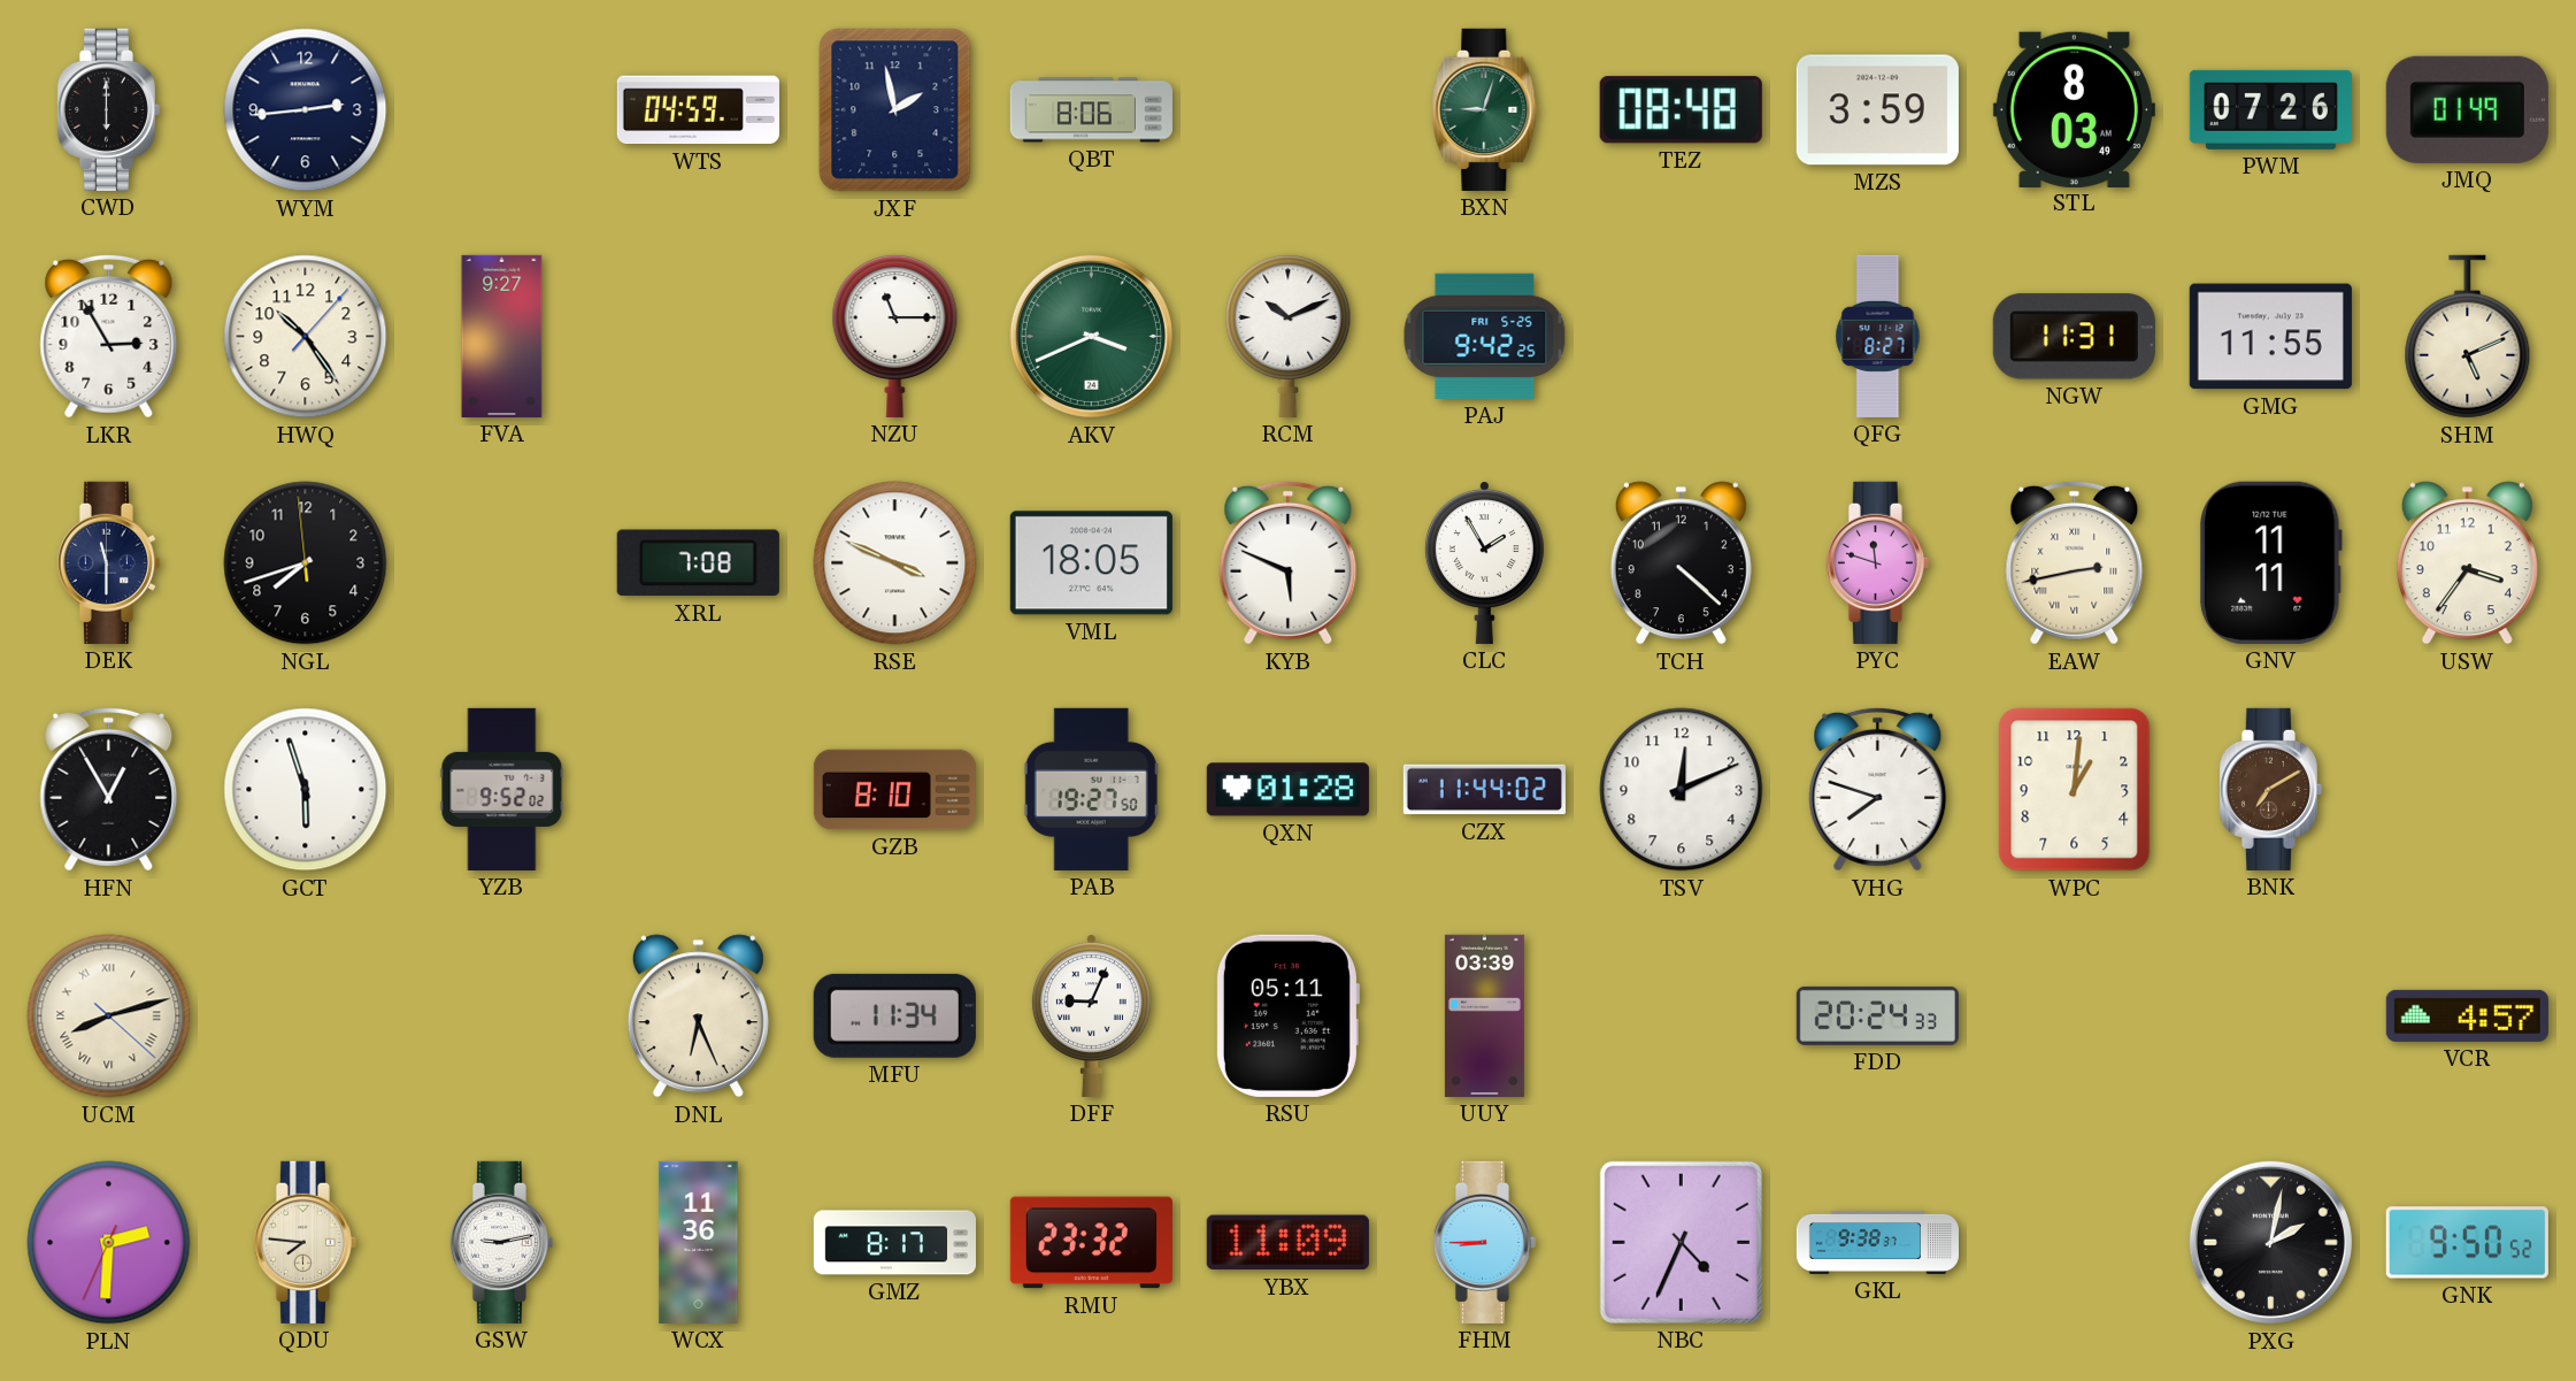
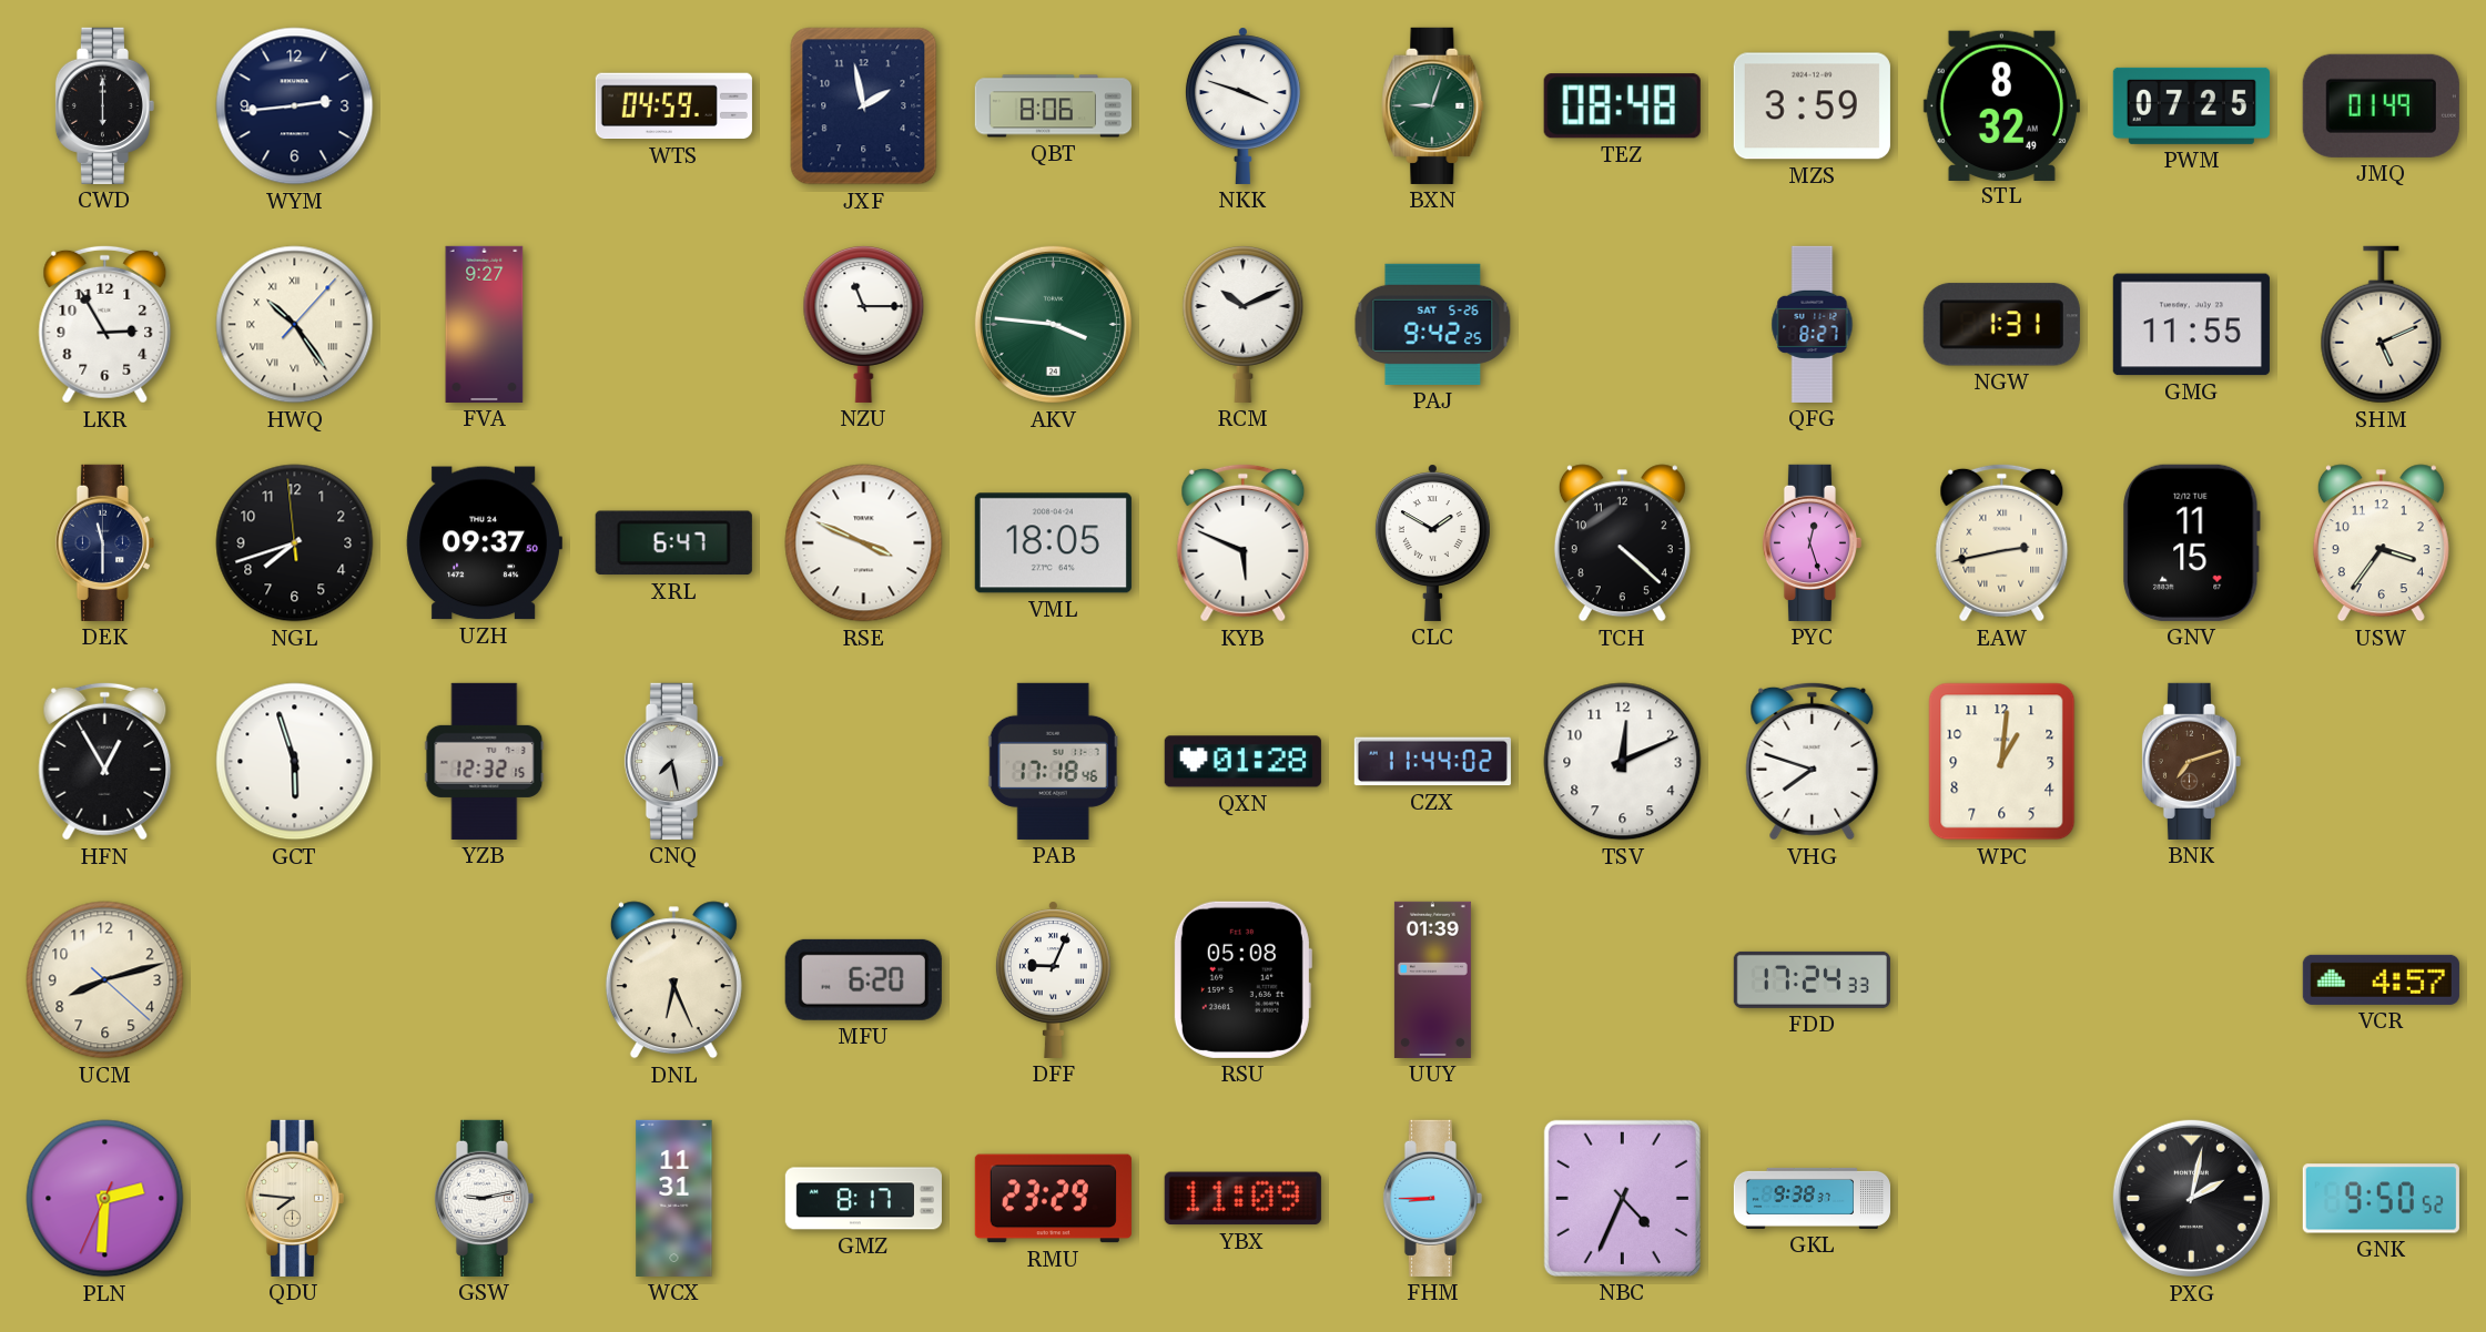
NKK: none -> 3:48
STL: 8:03 -> 8:32
PWM: 07:26 -> 07:25
HWQ numerals: Arabic -> Roman
AKV: 3:41 -> 3:46
PAJ date: FRI 5-25 -> SAT 5-26
NGW: 11:31 -> 1:31
UZH: none -> 09:37
XRL: 7:08 -> 6:47
CLC: 1:55 -> 1:50
PYC: 11:48 -> 12:27
GNV: 11:11 -> 11:15
YZB: 9:52 -> 12:32
CNQ: none -> 7:28
GZB: 8:10 -> none
PAB: 19:27 -> 17:18
BNK: 7:10 -> 7:12
UCM numerals: Roman -> Arabic
MFU: 11:34 -> 6:20
RSU: 05:11 -> 05:08
UUY: 03:39 -> 01:39
FDD: 20:24 -> 17:24
WCX: 11:36 -> 11:31
RMU: 23:32 -> 23:29
